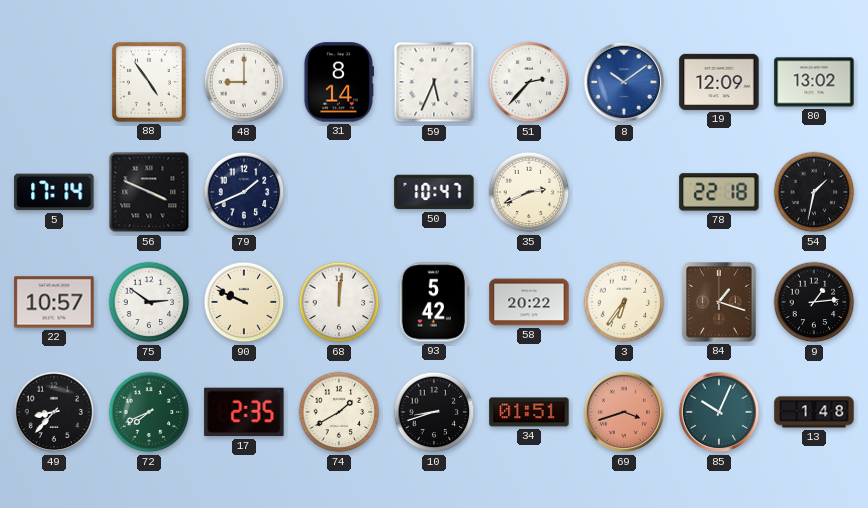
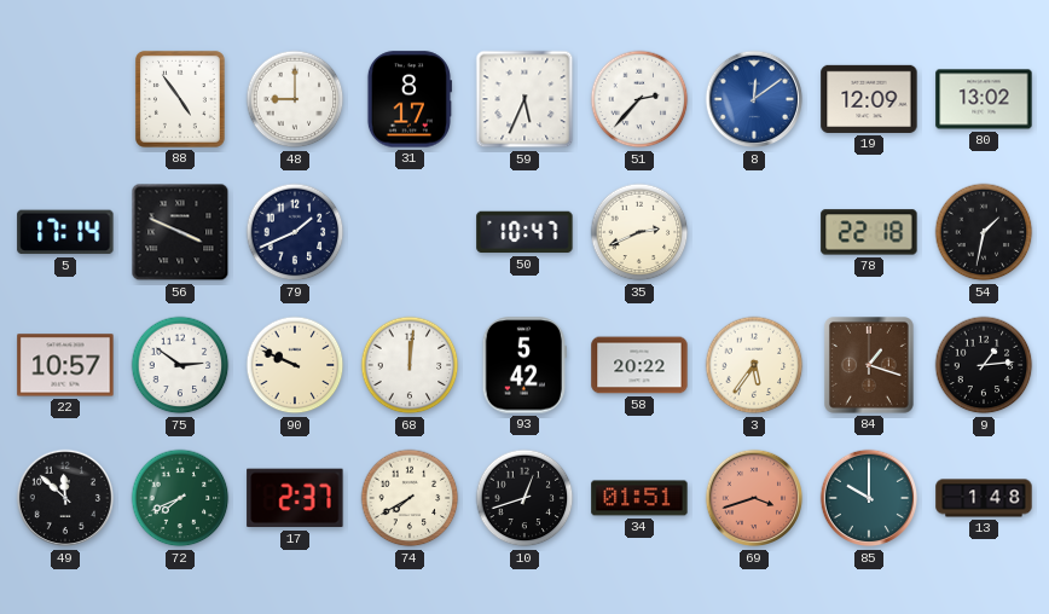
31: 8:14 -> 8:17
8: 10:09 -> 12:09
3: 6:36 -> 5:36
49: 8:37 -> 11:52
17: 2:35 -> 2:37
74: 1:40 -> 7:40
10: 8:42 -> 12:42
85: 10:04 -> 10:00
